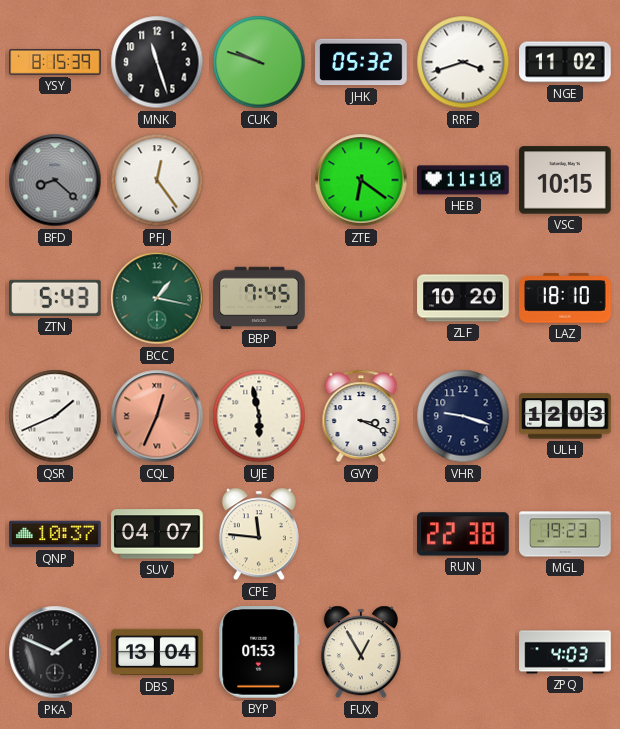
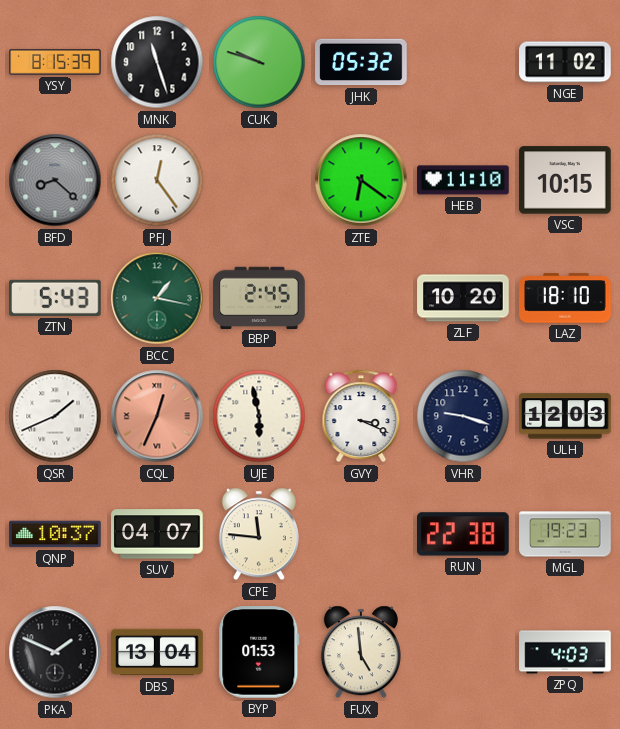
RRF: 3:42 -> none
BBP: 7:45 -> 2:45
FUX: 12:55 -> 4:59
